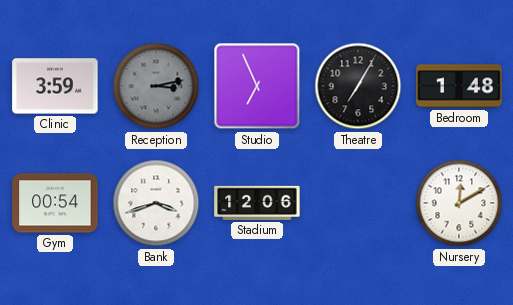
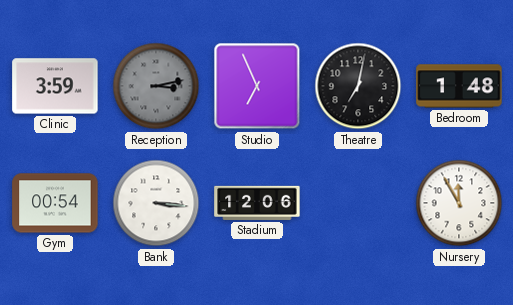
Theatre: 7:05 -> 7:02
Bank: 3:42 -> 3:16
Nursery: 12:10 -> 11:55
